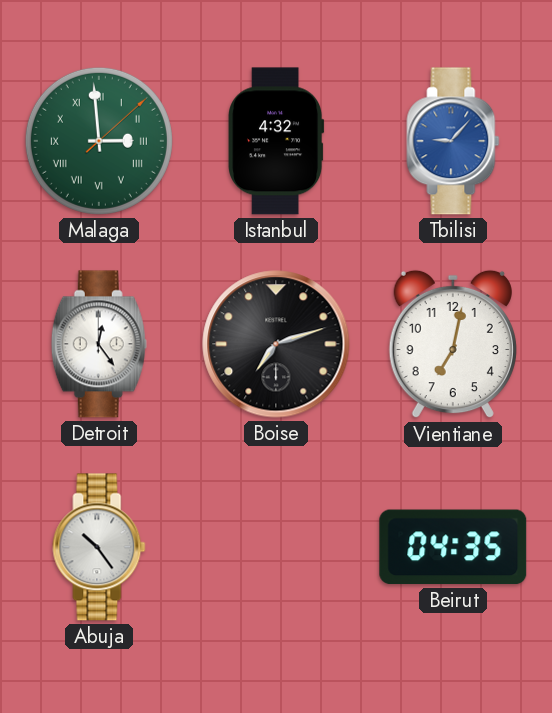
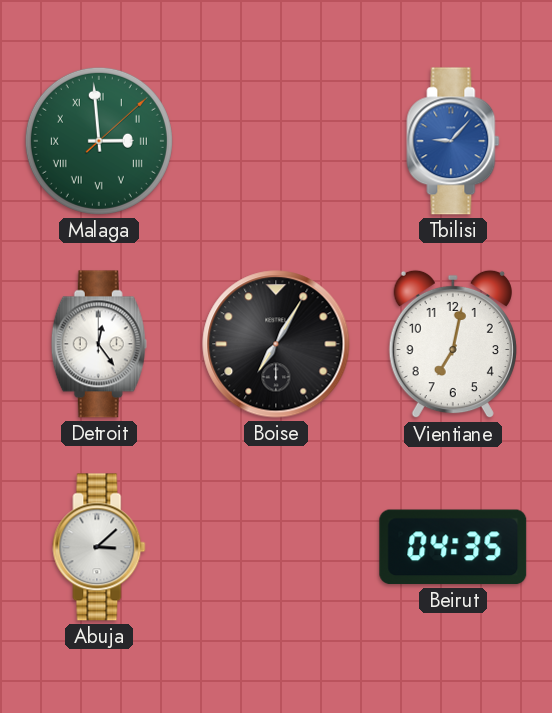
Istanbul: 4:32 -> none
Boise: 7:12 -> 7:05
Abuja: 10:24 -> 3:08
